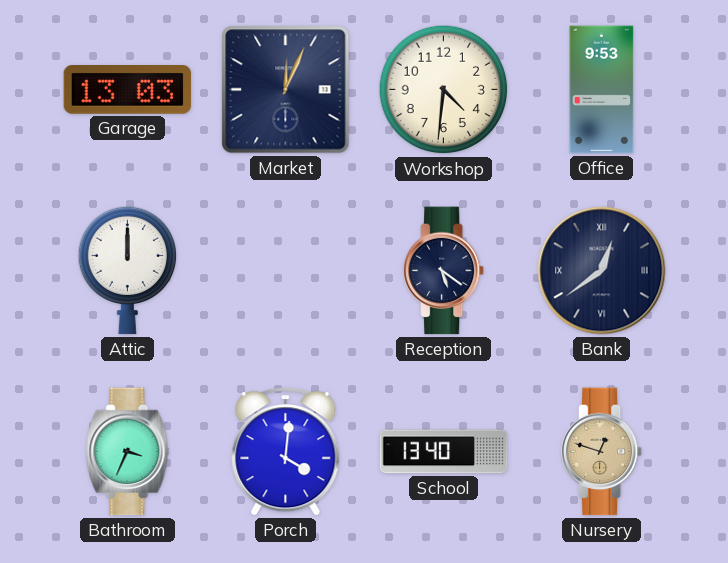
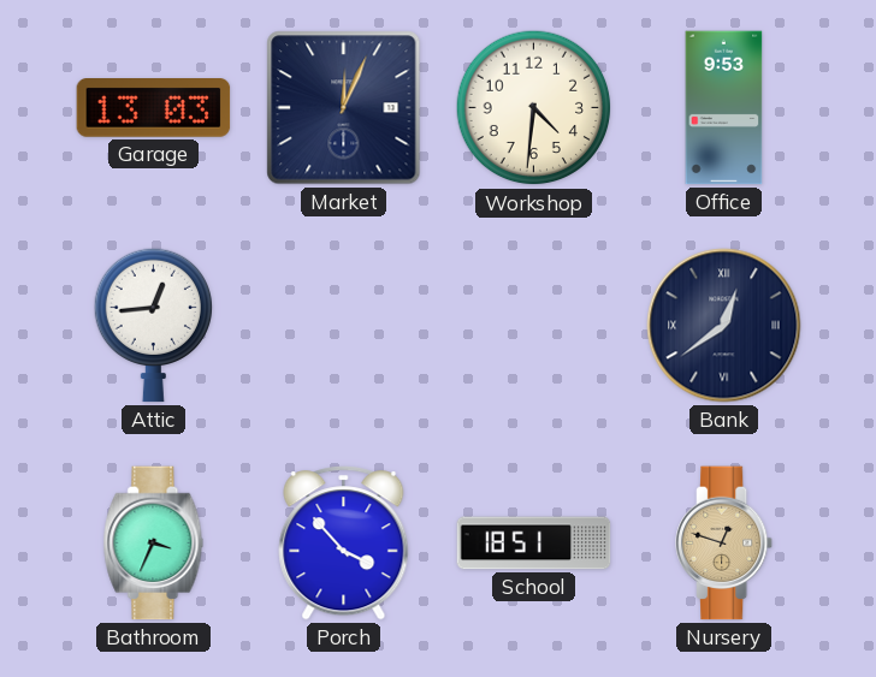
Attic: 12:00 -> 12:44
Reception: 5:21 -> none
Porch: 4:01 -> 3:53
School: 13:40 -> 18:51
